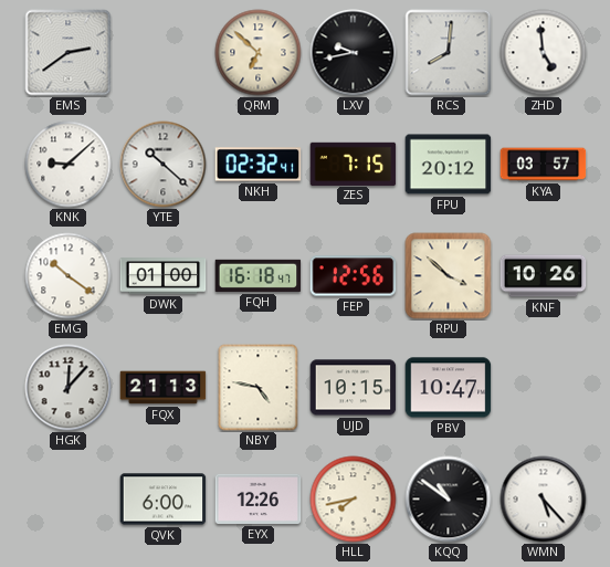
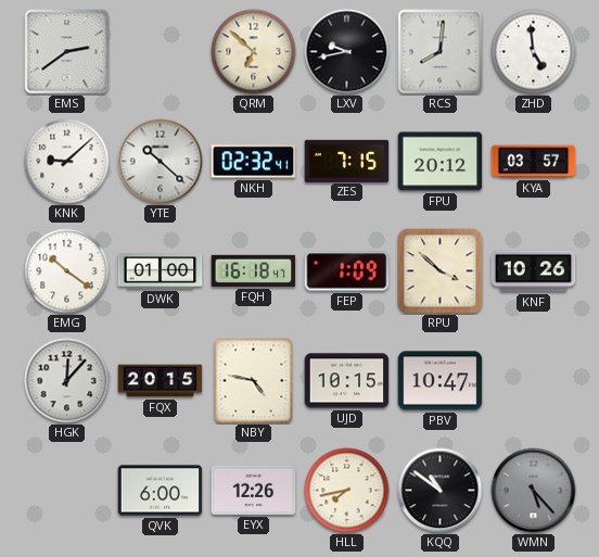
FEP: 12:56 -> 1:09
FQX: 21:13 -> 20:15
WMN dial: white -> grey
